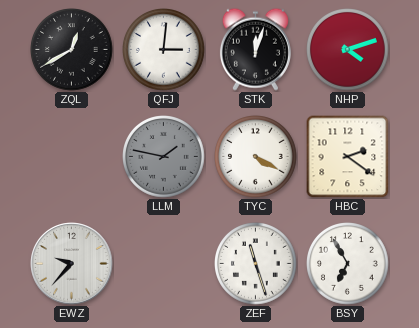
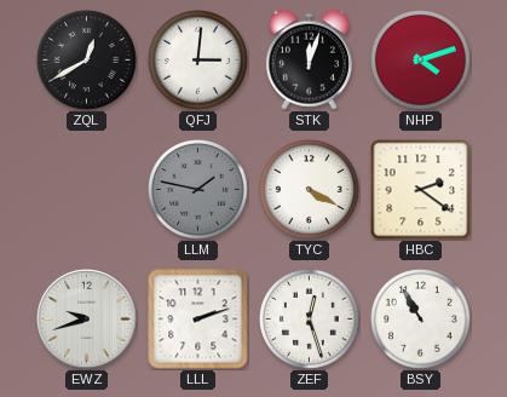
EWZ: 9:37 -> 9:42
LLL: none -> 2:12
ZEF: 11:27 -> 12:27
BSY: 6:55 -> 10:55
